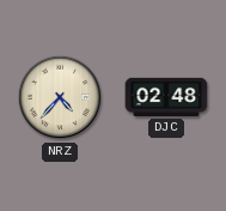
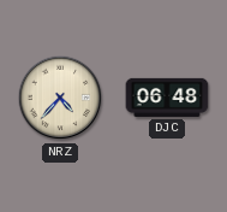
DJC: 02:48 -> 06:48
